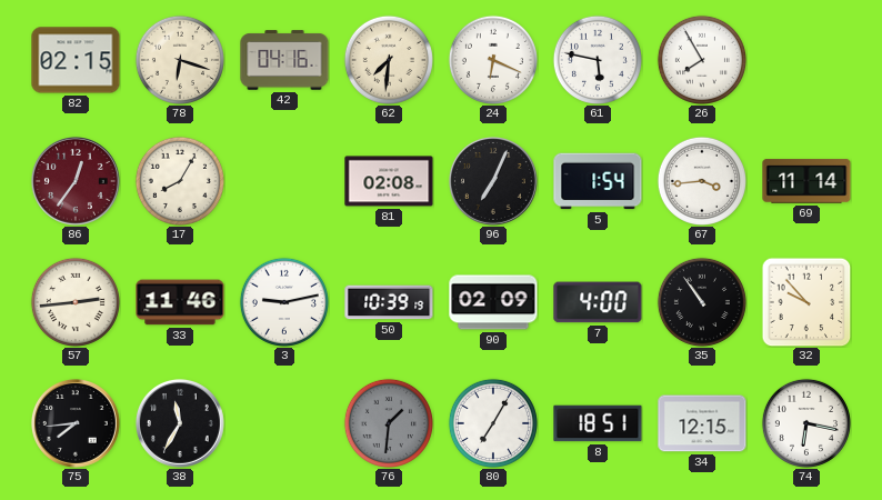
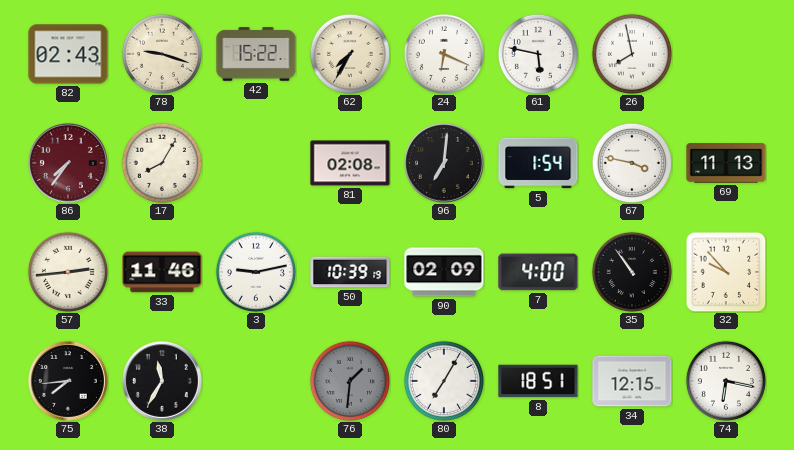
82: 02:15 -> 02:43
78: 6:18 -> 9:18
42: 04:16 -> 15:22
62: 7:31 -> 7:35
26: 7:55 -> 7:58
86: 12:36 -> 7:36
96: 7:04 -> 7:01
67: 3:44 -> 3:47
69: 11:14 -> 11:13
